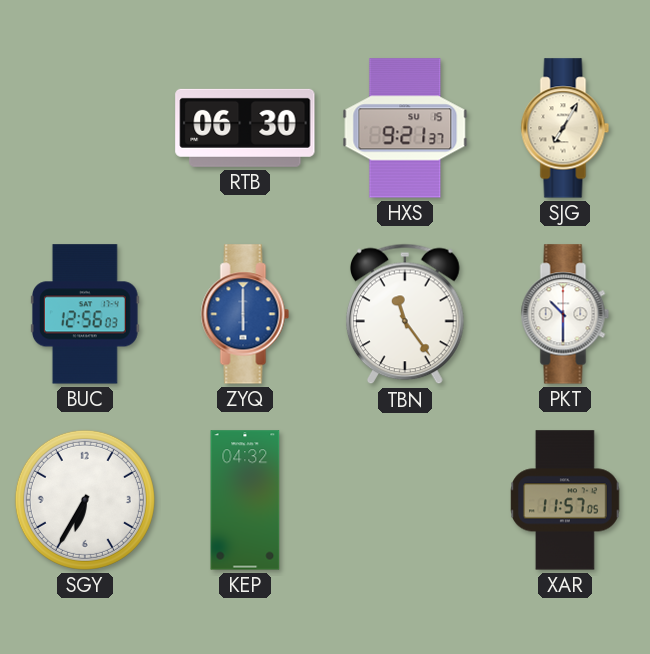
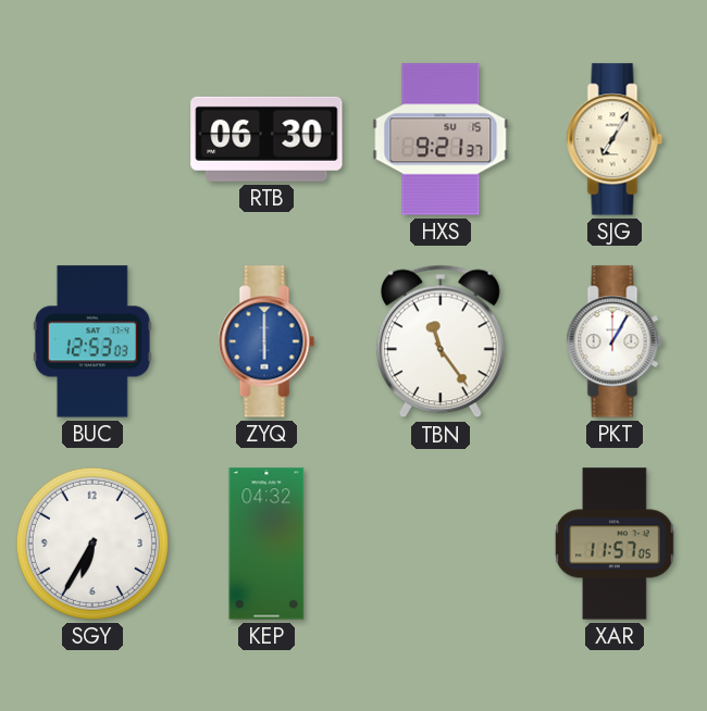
BUC: 12:56 -> 12:53
PKT: 10:30 -> 1:05
